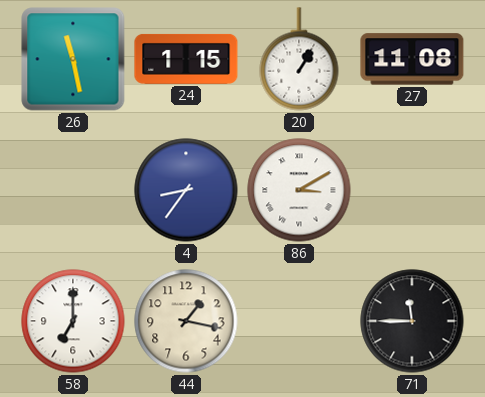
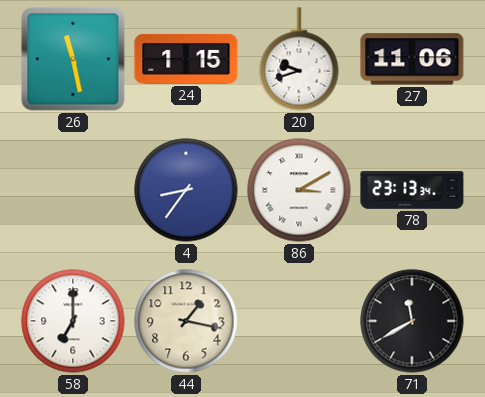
20: 1:05 -> 9:42
27: 11:08 -> 11:06
78: none -> 23:13
71: 11:45 -> 11:40
